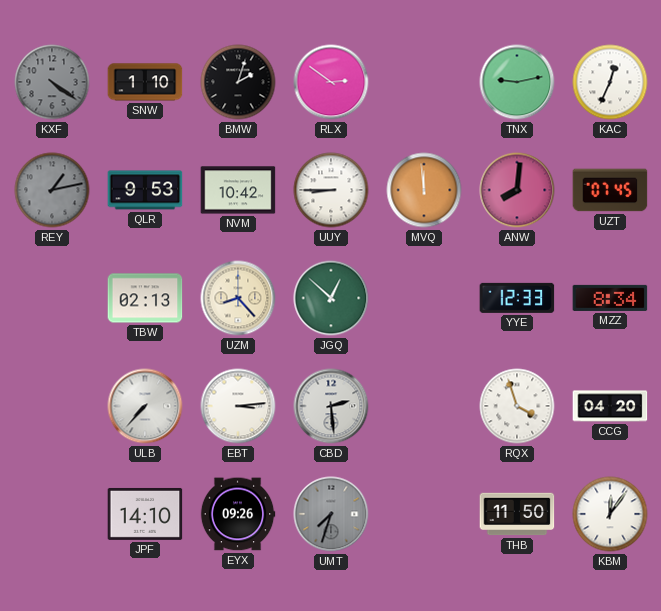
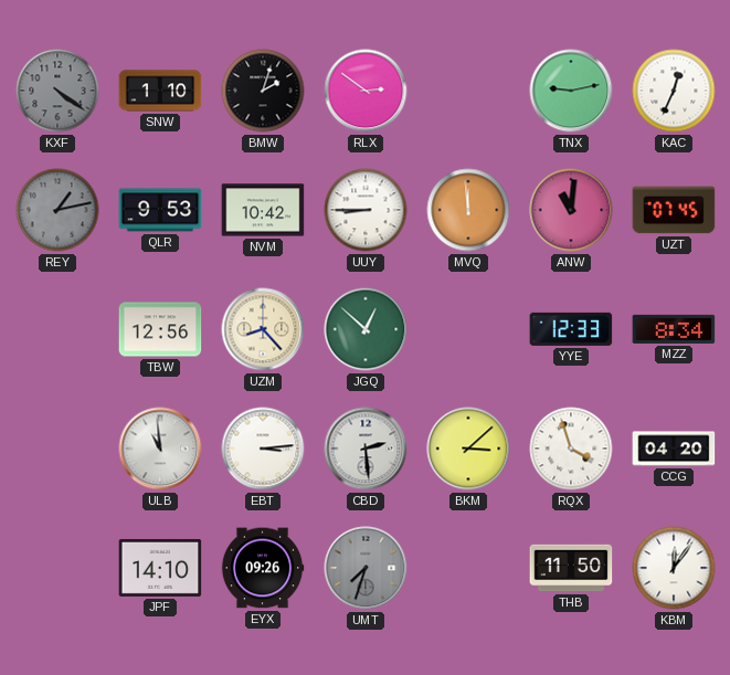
ANW: 8:01 -> 11:01
TBW: 02:13 -> 12:56
ULB: 7:37 -> 10:59
BKM: none -> 3:08
